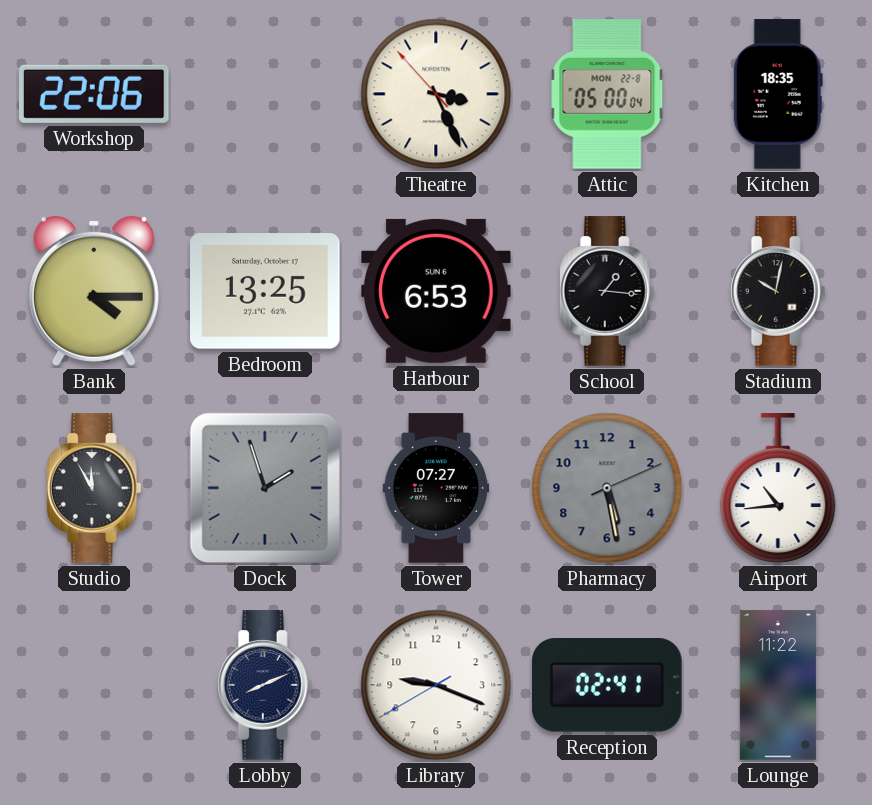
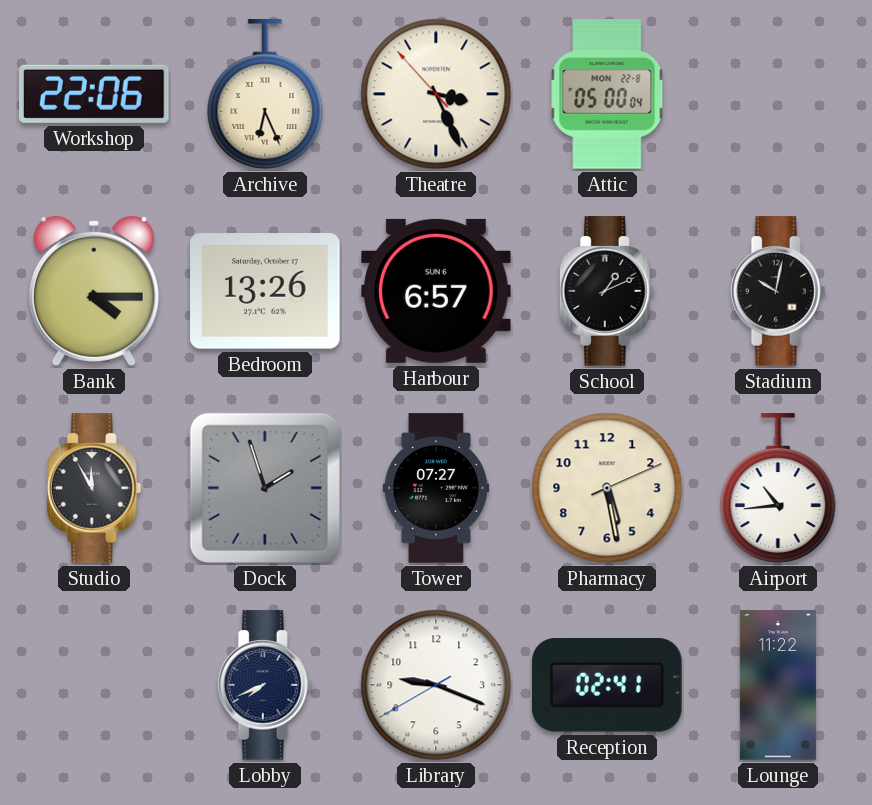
Archive: none -> 6:26
Kitchen: 18:35 -> none
Bedroom: 13:25 -> 13:26
Harbour: 6:53 -> 6:57
School: 1:16 -> 1:11
Pharmacy dial: grey -> cream
Lobby: 8:11 -> 7:41
